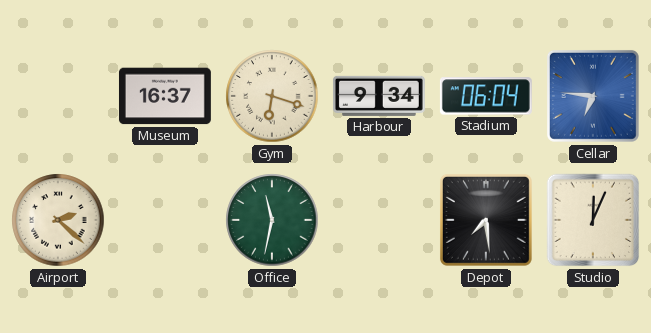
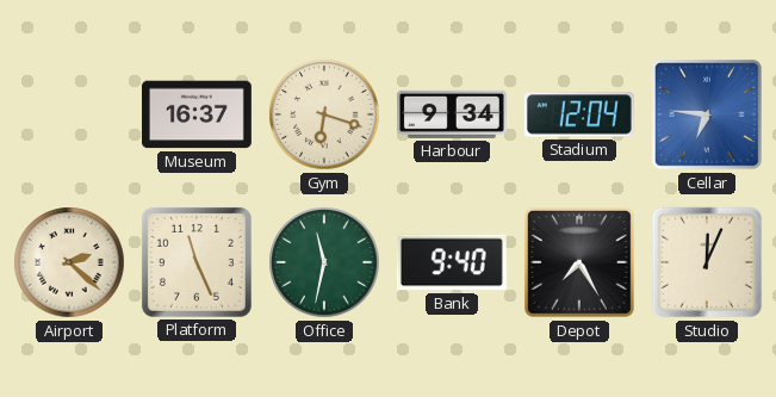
Stadium: 06:04 -> 12:04
Platform: none -> 11:26
Bank: none -> 9:40
Depot: 7:29 -> 7:25
